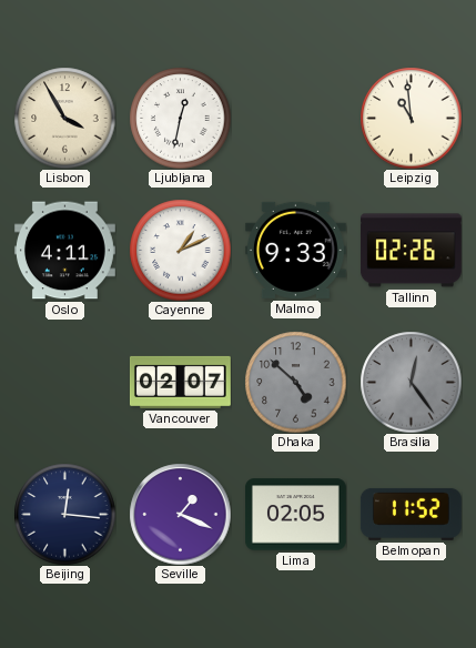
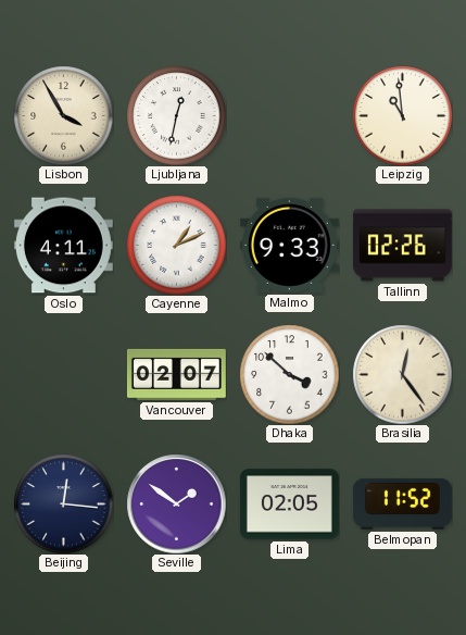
Dhaka: 4:52 -> 3:52
Dhaka dial: grey -> white
Brasilia dial: grey -> cream
Seville: 1:19 -> 1:51
